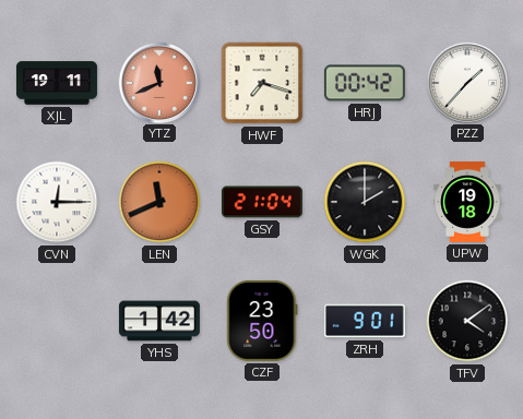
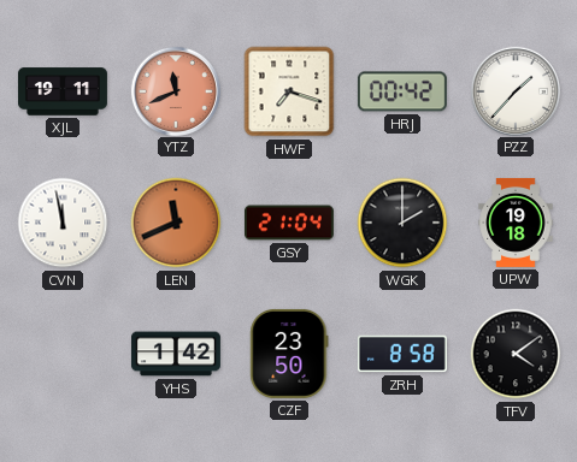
CVN: 12:15 -> 11:58
ZRH: 9:01 -> 8:58
